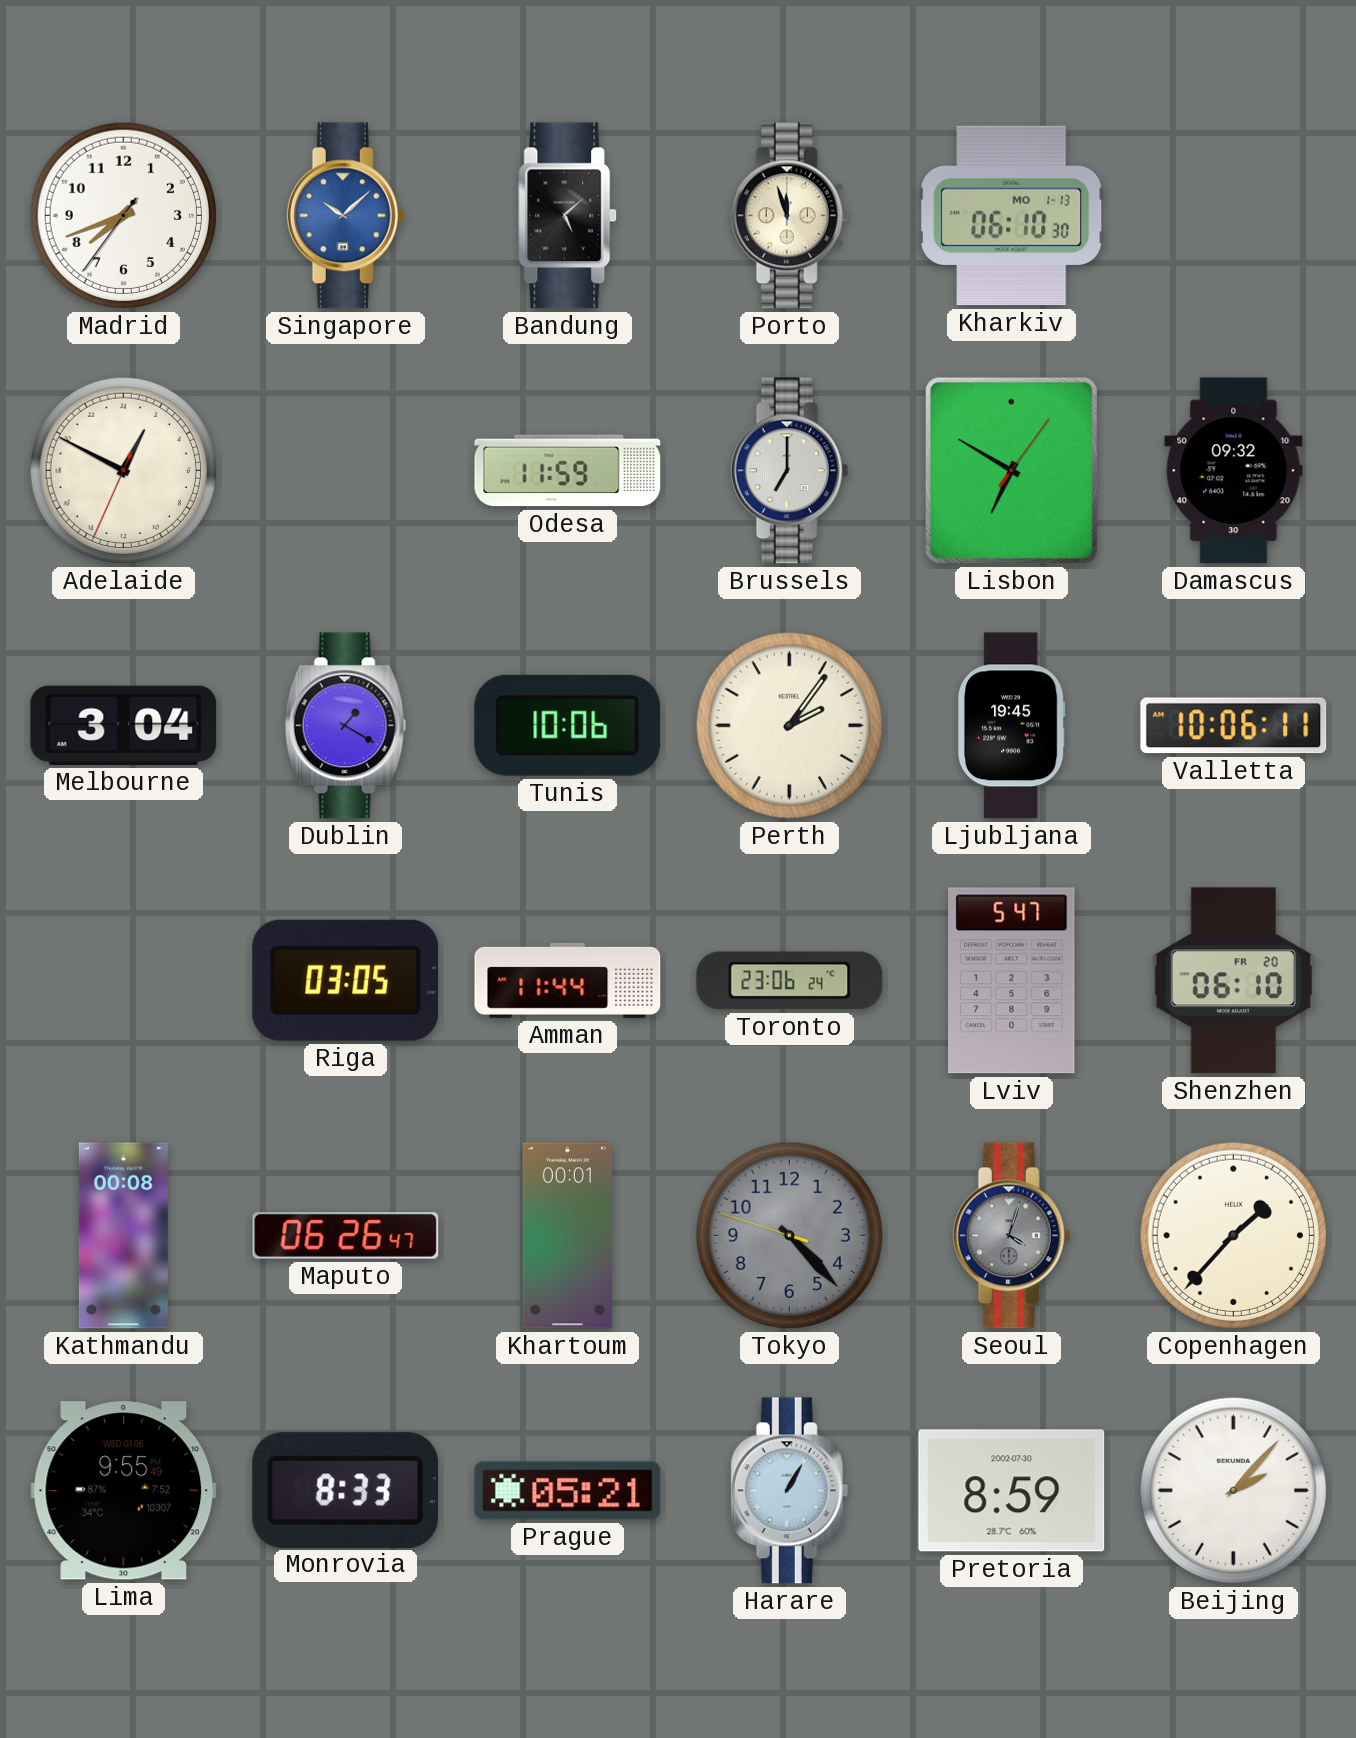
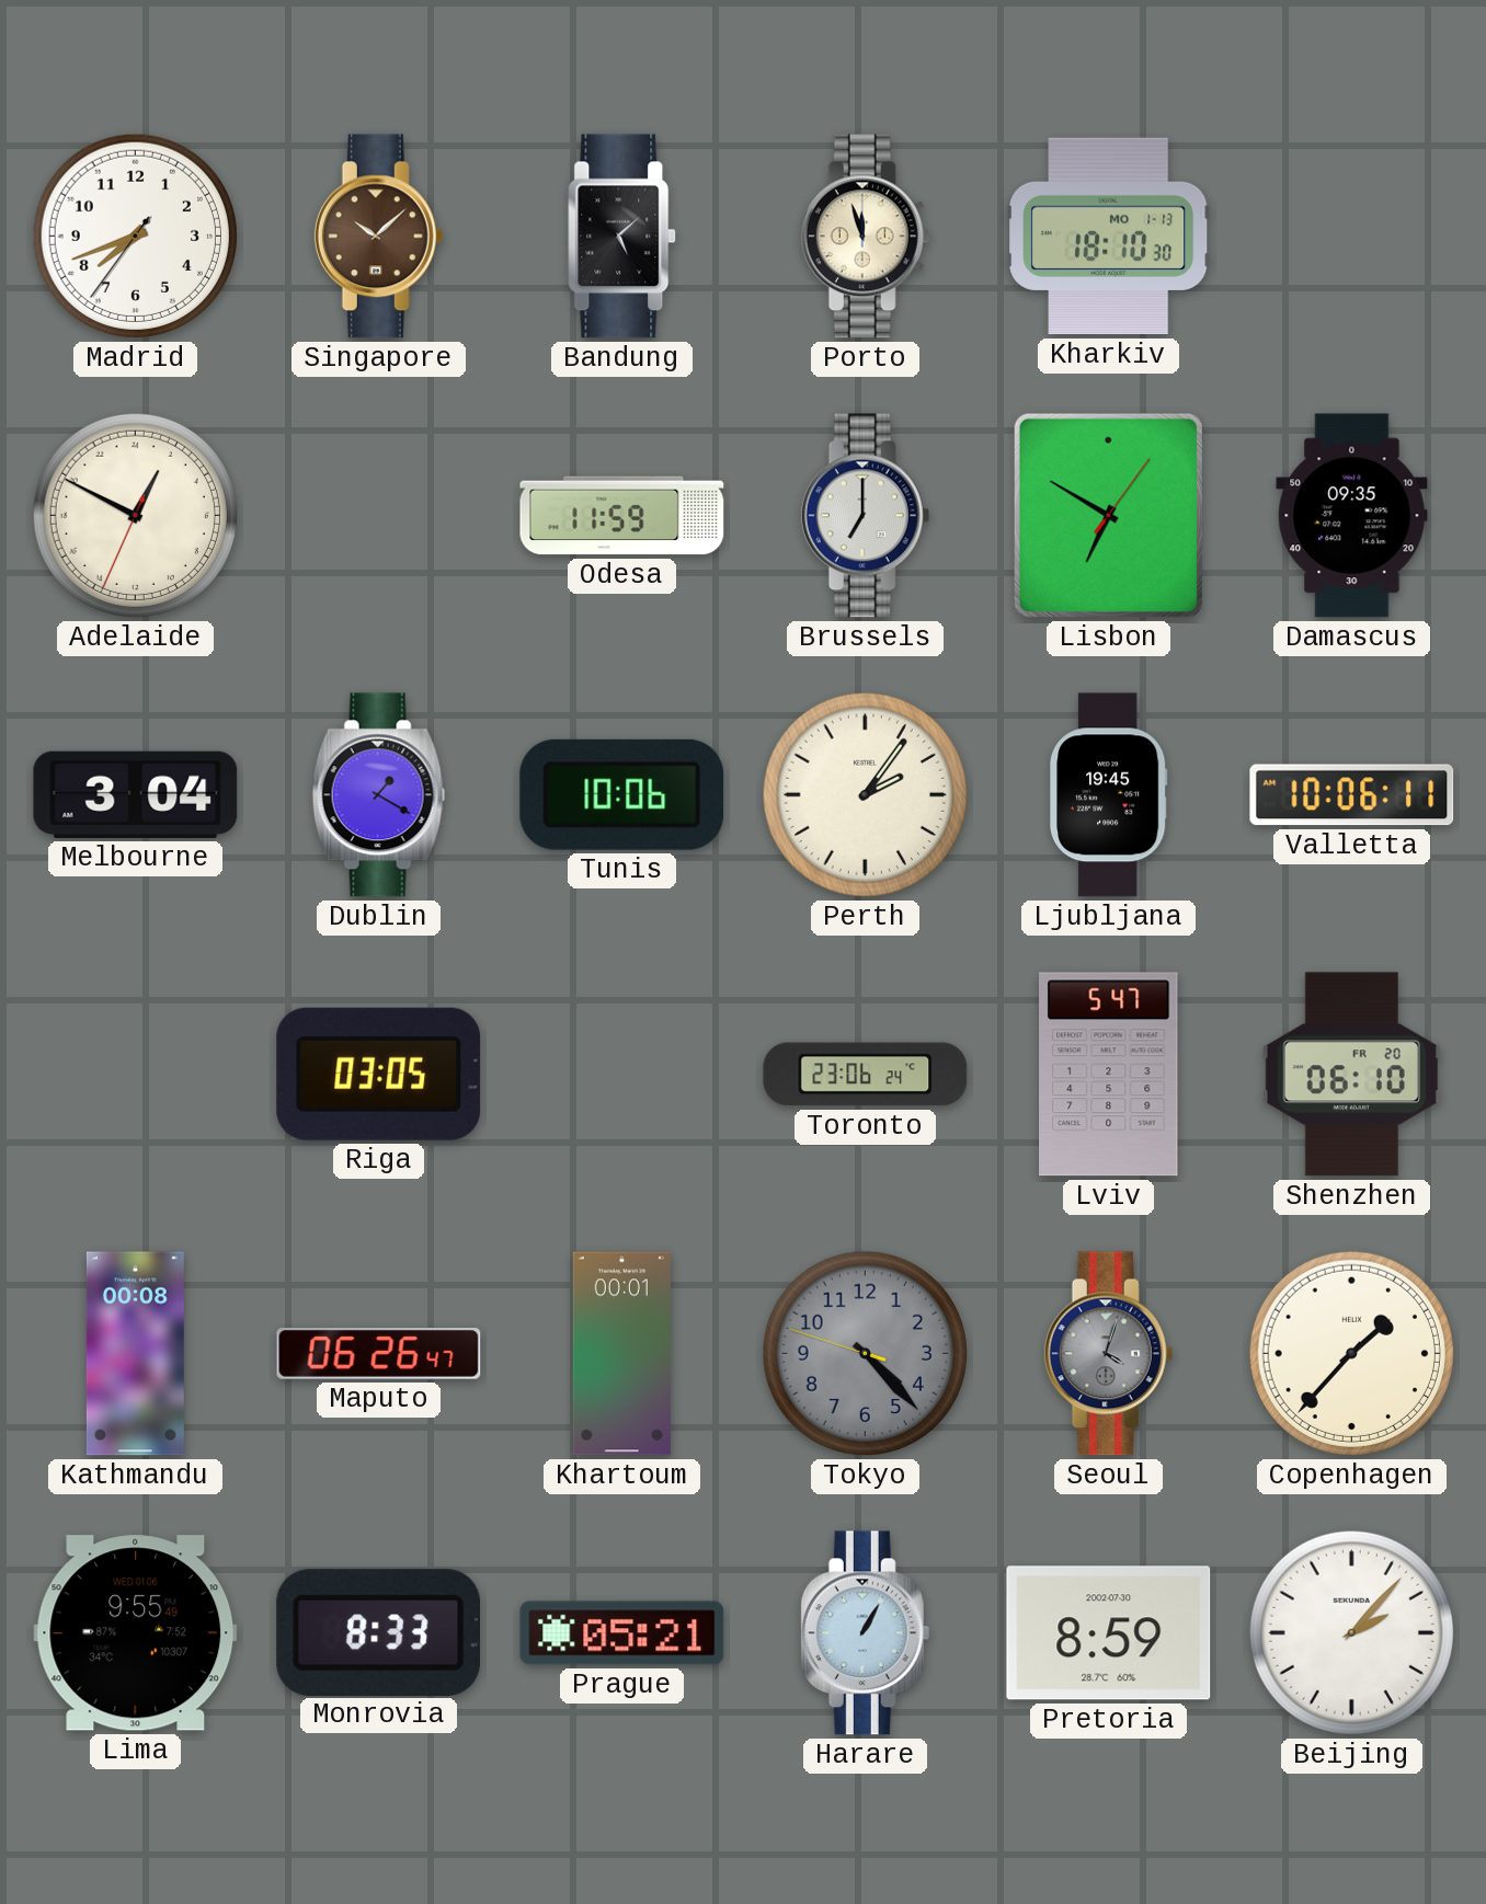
Singapore dial: blue -> brown
Kharkiv: 06:10 -> 18:10
Damascus: 09:32 -> 09:35
Amman: 11:44 -> none
